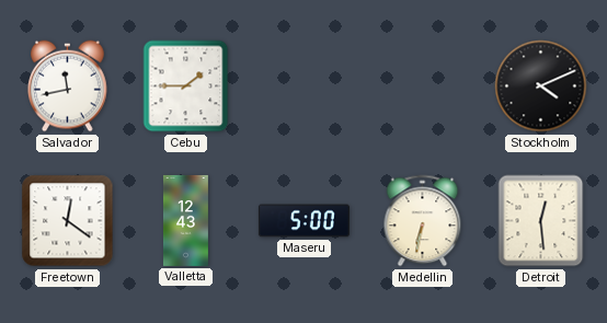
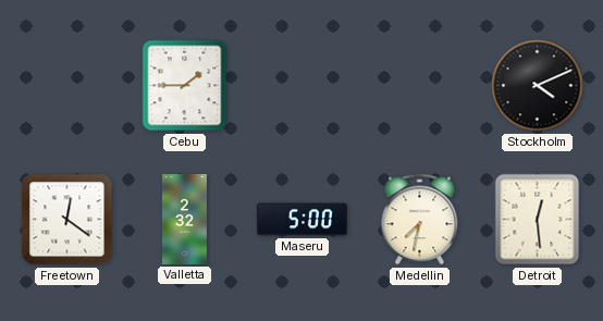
Salvador: 11:43 -> none
Valletta: 12:43 -> 2:32
Medellin: 6:32 -> 7:32
